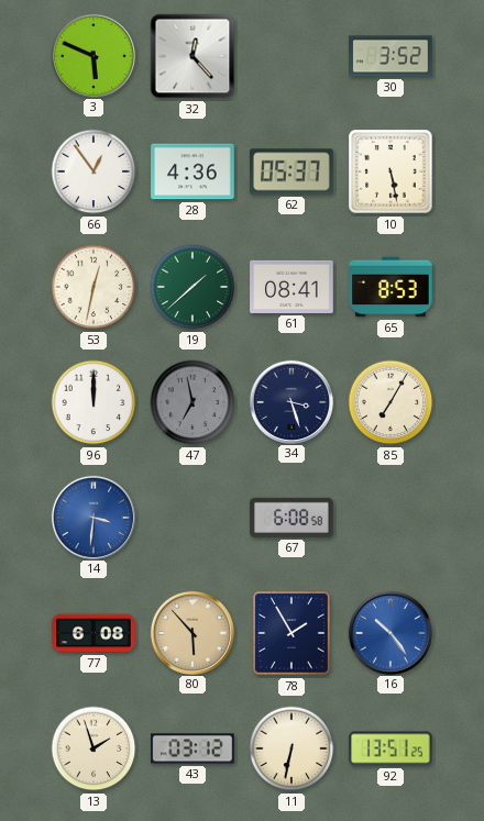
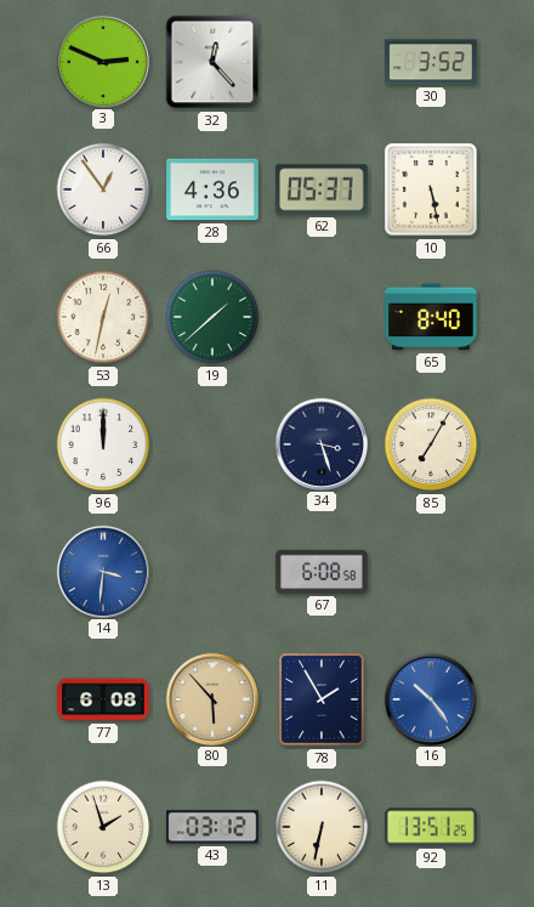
3: 5:49 -> 2:49
61: 08:41 -> none
65: 8:53 -> 8:40
47: 6:58 -> none
